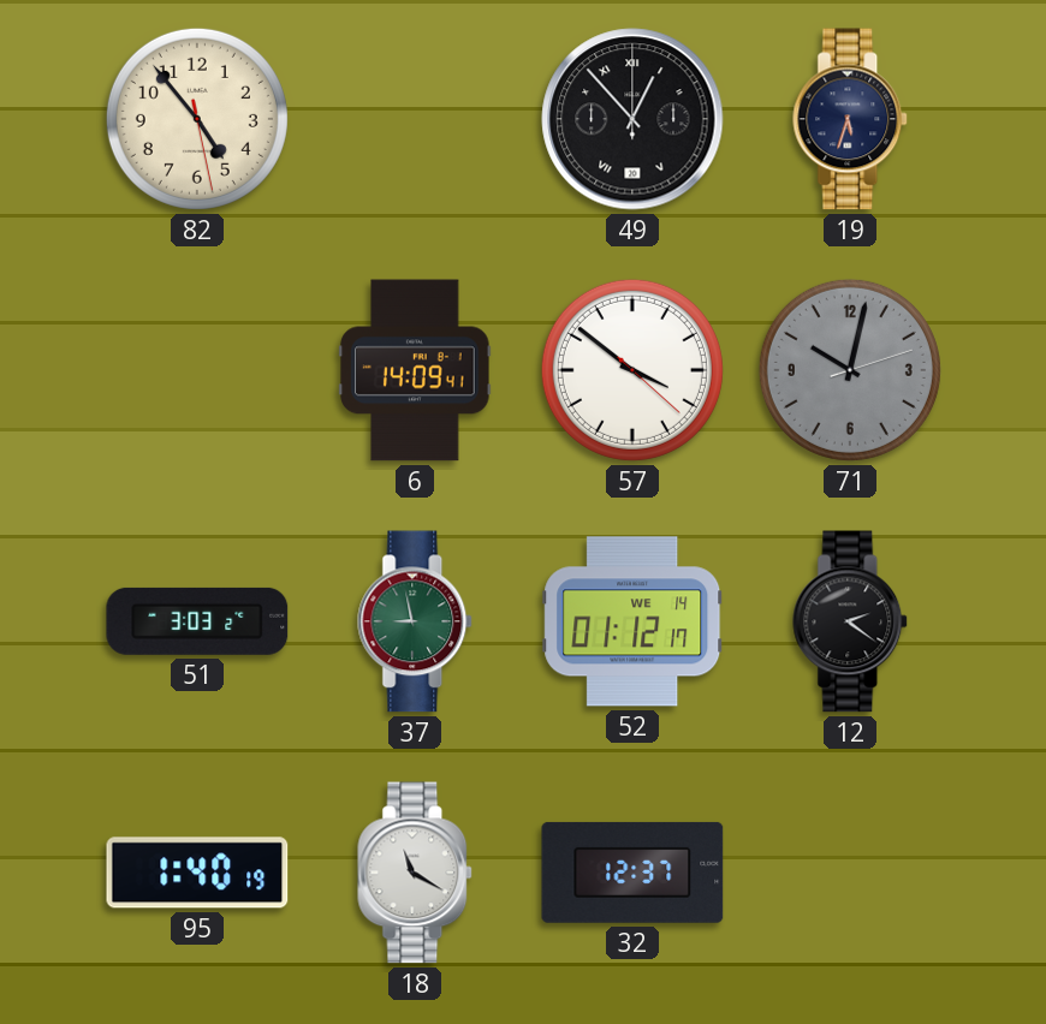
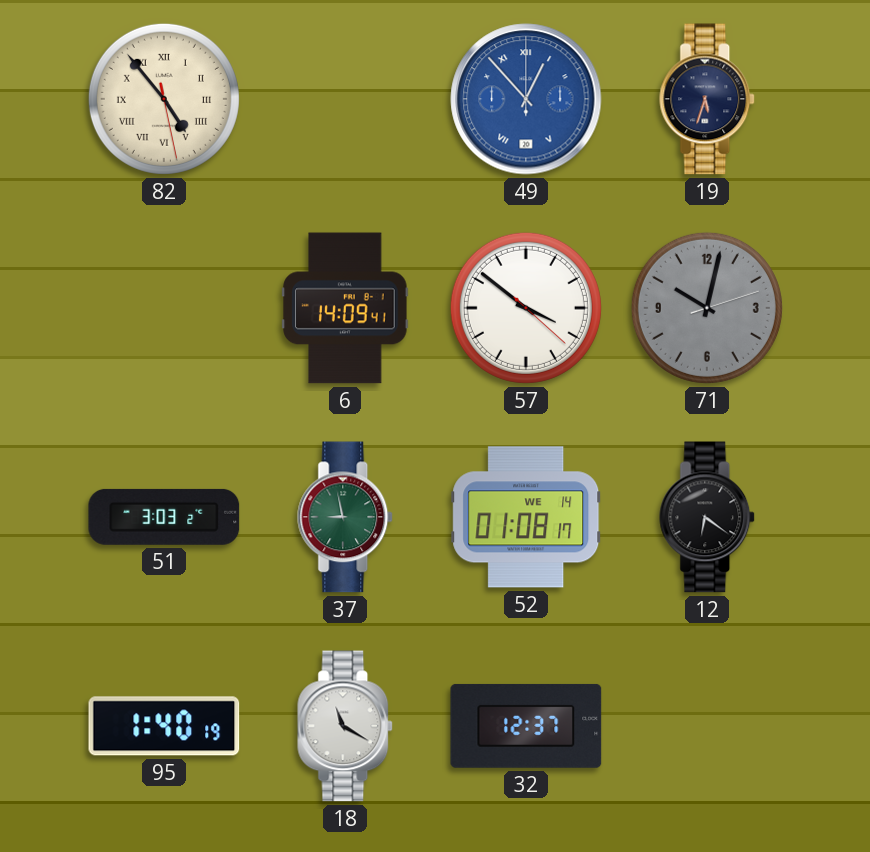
82 numerals: Arabic -> Roman
49 dial: black -> blue
52: 01:12 -> 01:08
12: 2:21 -> 6:21
